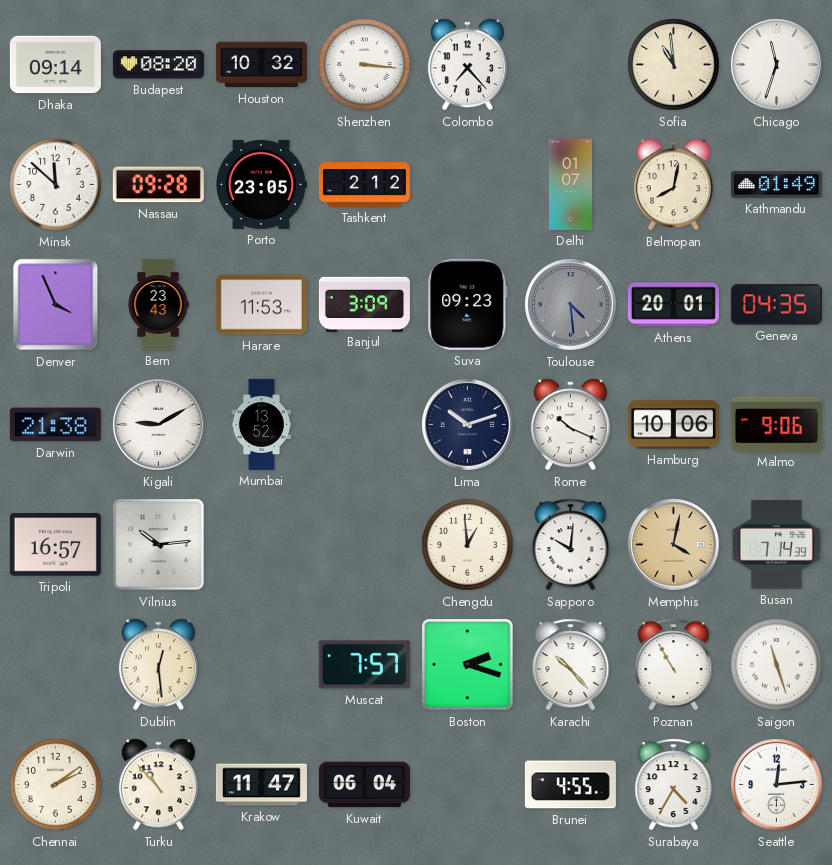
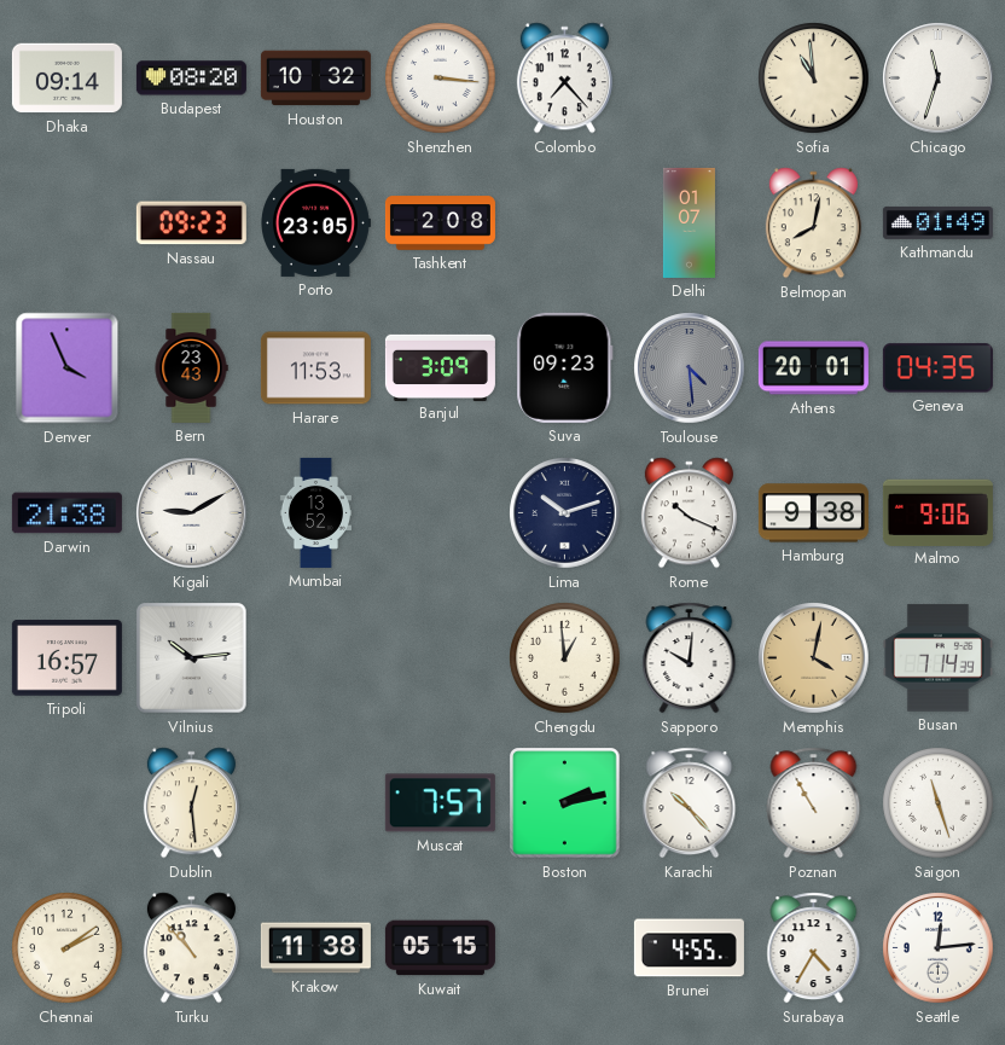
Minsk: 11:52 -> none
Nassau: 09:28 -> 09:23
Tashkent: 2:12 -> 2:08
Hamburg: 10:06 -> 9:38
Boston: 2:18 -> 2:13
Krakow: 11:47 -> 11:38
Kuwait: 06:04 -> 05:15
